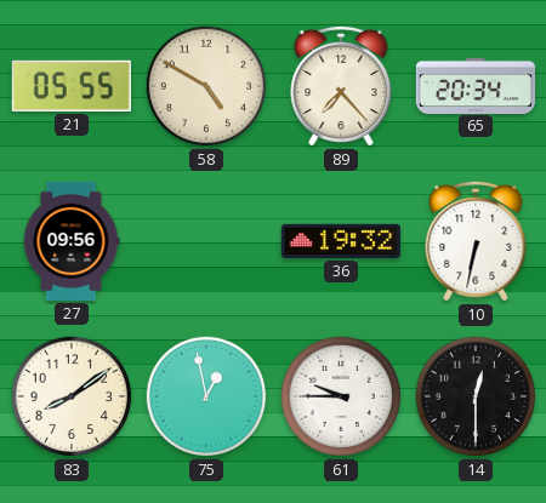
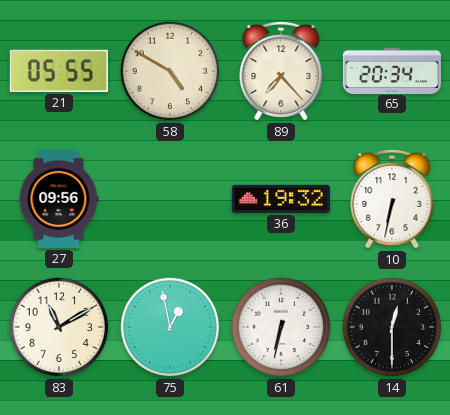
83: 8:09 -> 11:10
61: 9:45 -> 6:32
